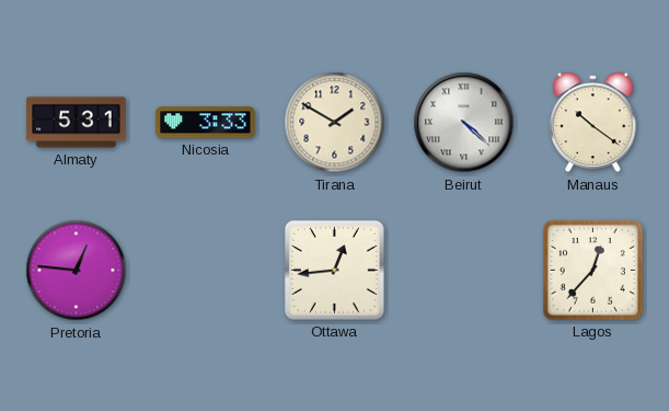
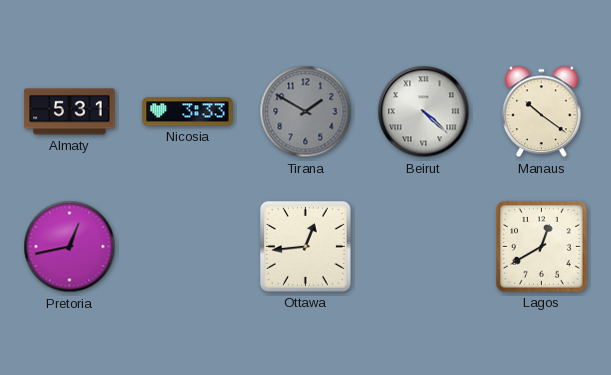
Tirana dial: cream -> grey
Pretoria: 12:46 -> 12:43
Lagos: 12:37 -> 12:40
